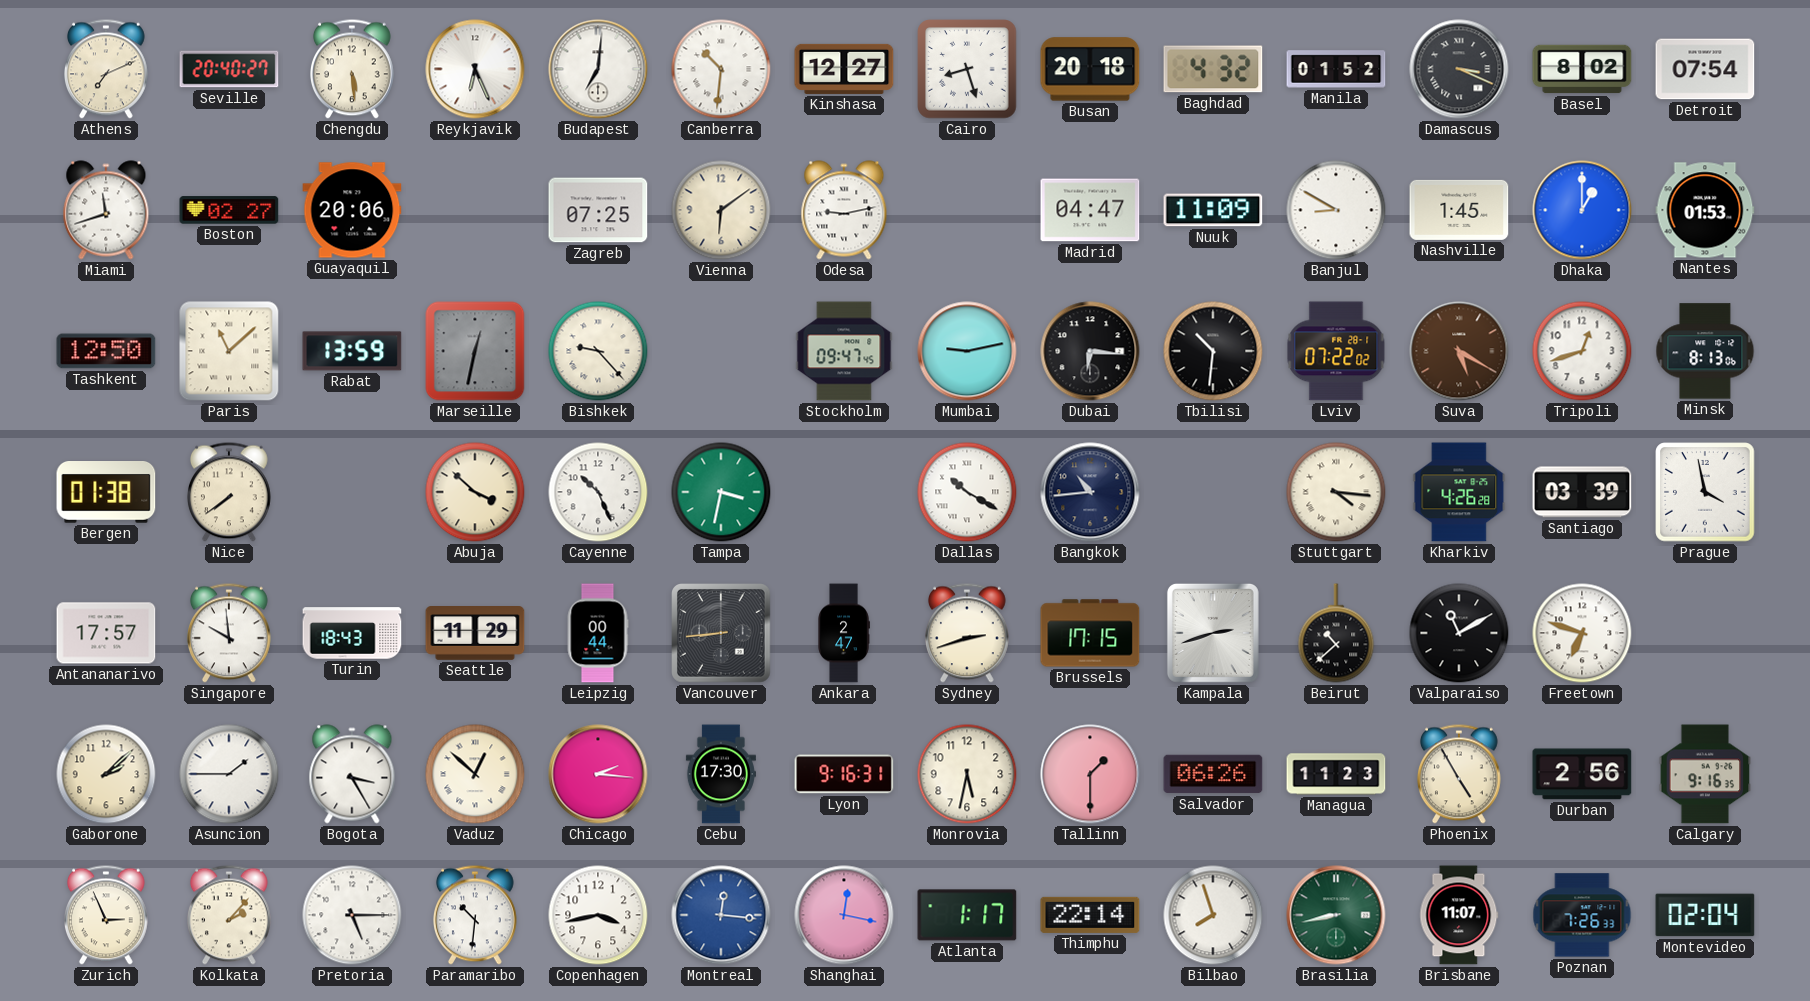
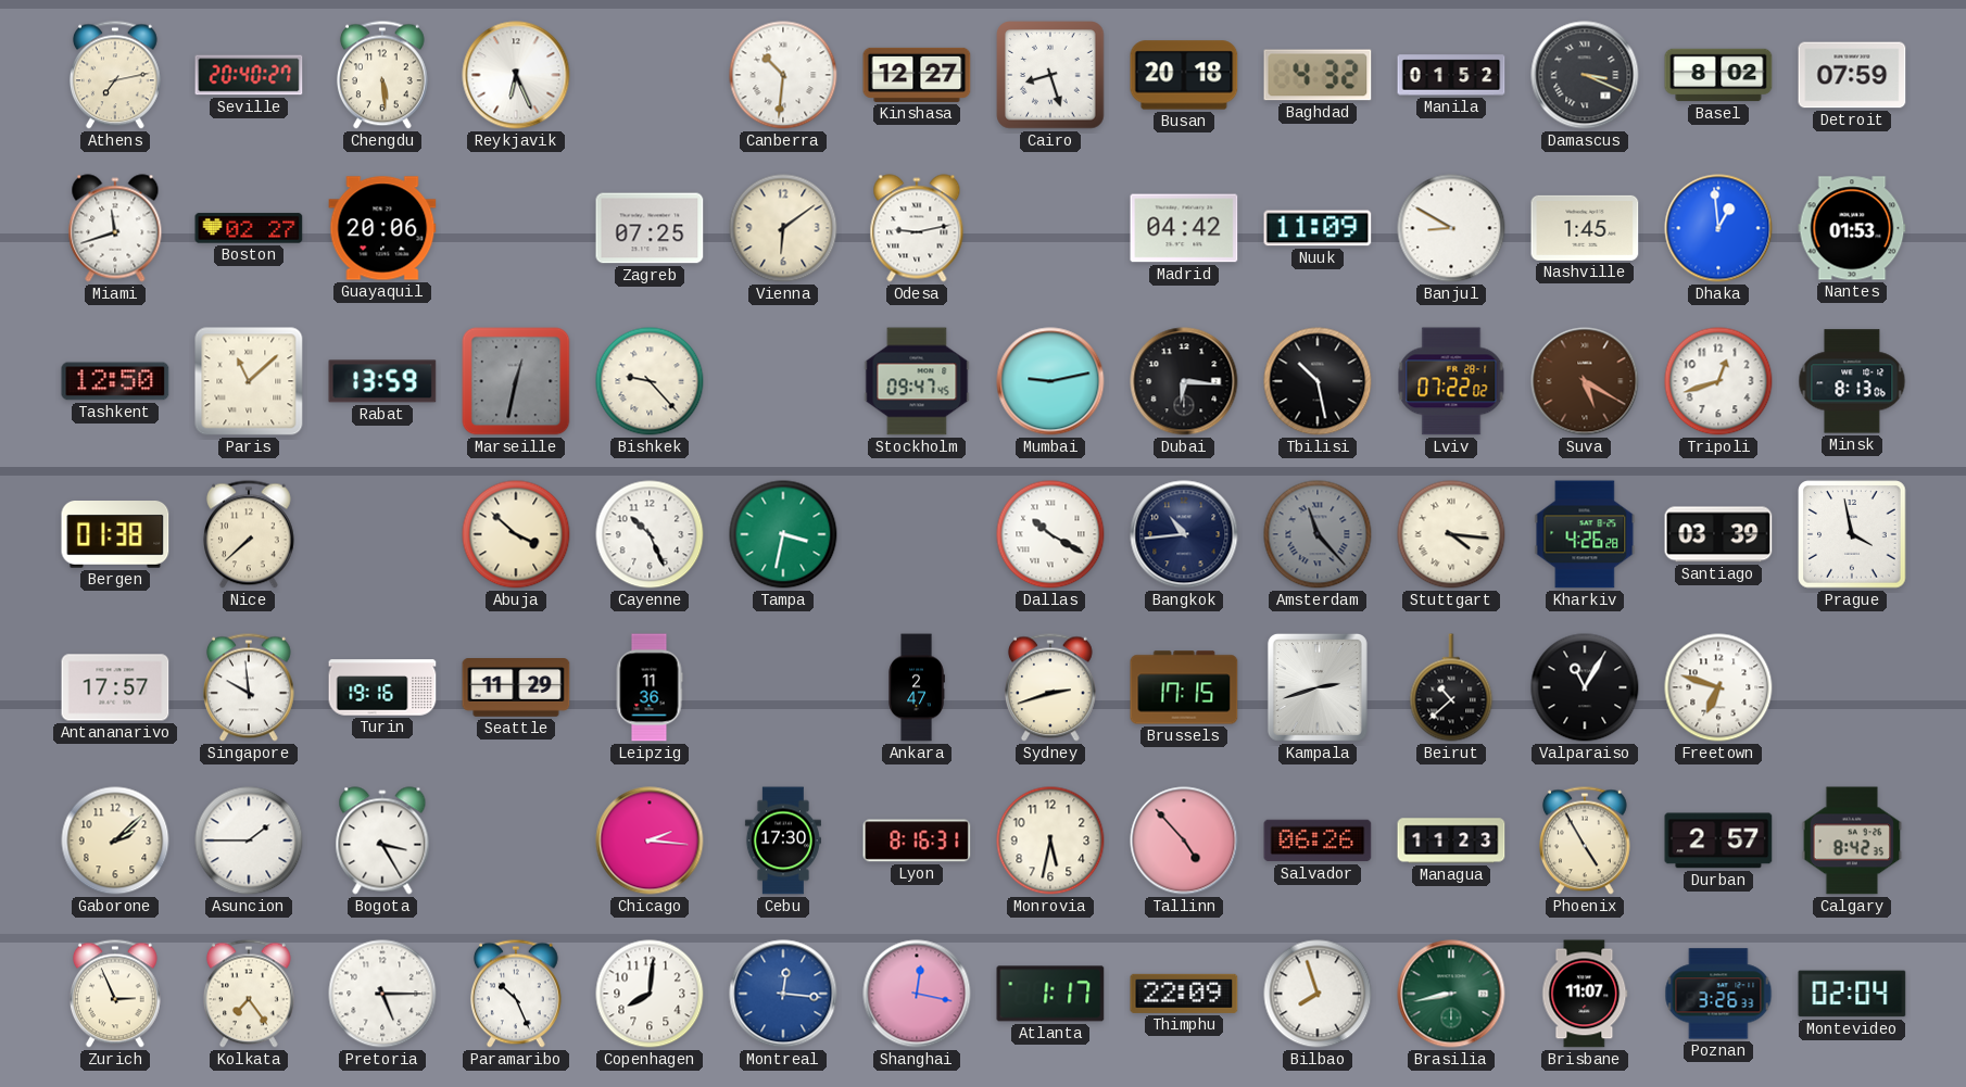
Athens: 7:11 -> 7:13
Budapest: 7:01 -> none
Detroit: 07:54 -> 07:59
Madrid: 04:47 -> 04:42
Dhaka: 1:00 -> 12:59
Tbilisi: 10:31 -> 10:28
Nice: 7:39 -> 7:38
Amsterdam: none -> 11:23
Turin: 18:43 -> 19:16
Leipzig: 00:44 -> 11:36
Vancouver: 8:44 -> none
Valparaiso: 11:10 -> 11:05
Vaduz: 12:52 -> none
Lyon: 9:16 -> 8:16
Tallinn: 1:30 -> 4:53
Durban: 2:56 -> 2:57
Calgary: 9:16 -> 8:42
Kolkata: 2:07 -> 7:24
Paramaribo: 10:31 -> 10:26
Copenhagen: 3:43 -> 8:01
Thimphu: 22:14 -> 22:09
Poznan: 7:26 -> 3:26
